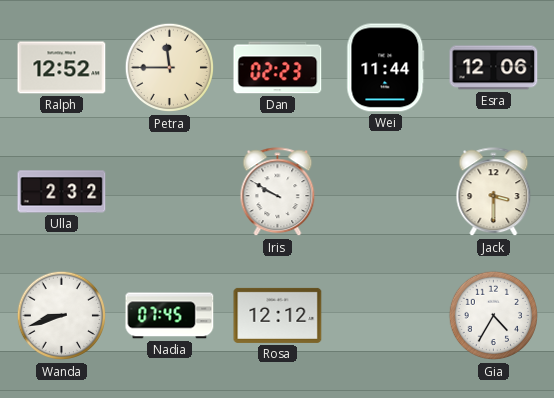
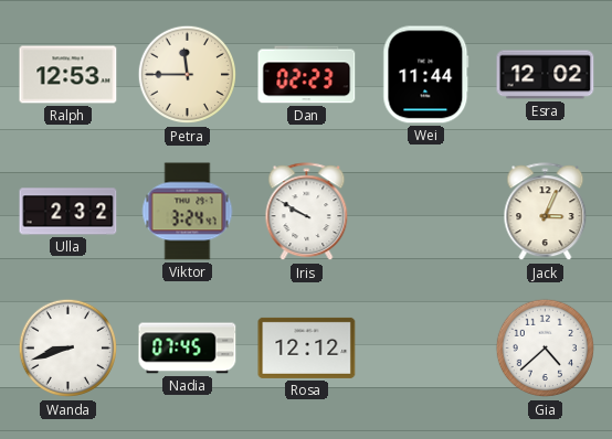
Ralph: 12:52 -> 12:53
Esra: 12:06 -> 12:02
Viktor: none -> 3:24
Jack: 3:30 -> 3:04
Gia: 4:35 -> 4:38
